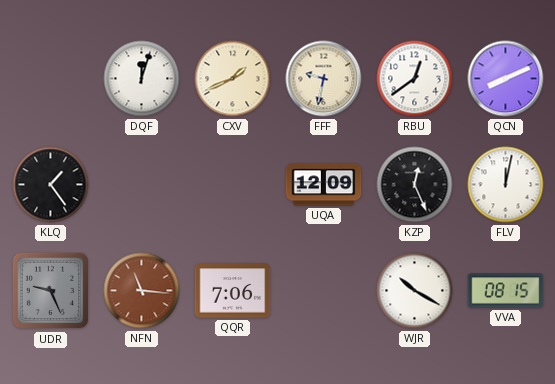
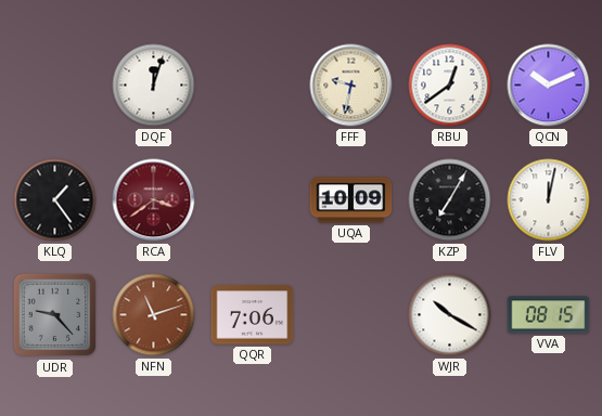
CXV: 1:41 -> none
QCN: 8:11 -> 10:11
RCA: none -> 3:39
UQA: 12:09 -> 10:09
KZP: 12:26 -> 7:05
UDR: 9:26 -> 9:23
NFN: 11:16 -> 11:12
